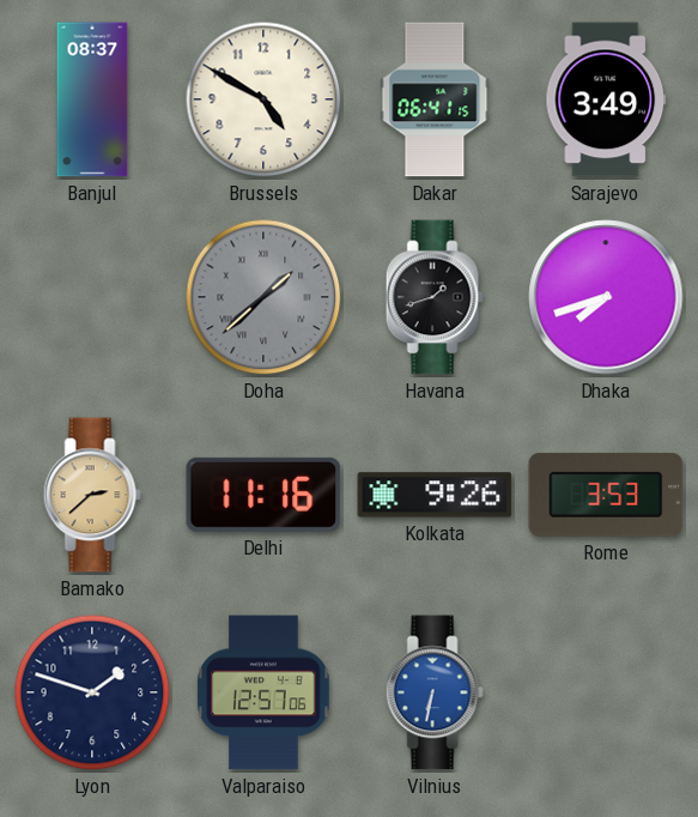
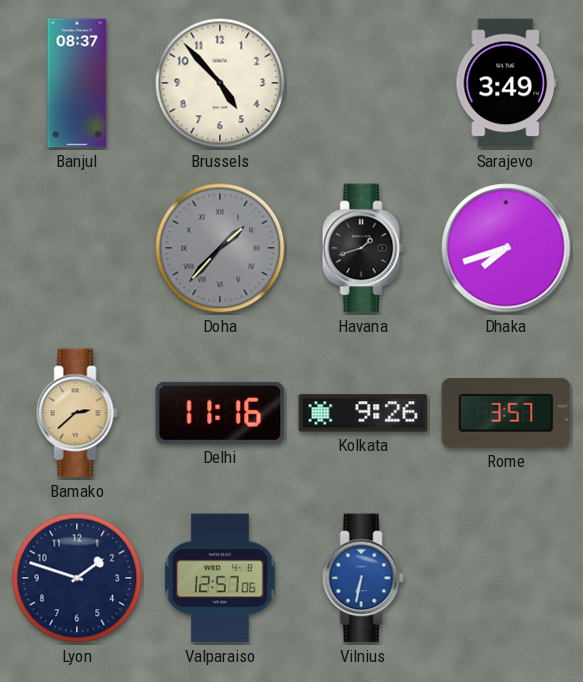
Brussels: 4:50 -> 4:53
Dakar: 06:41 -> none
Doha: 1:38 -> 1:37
Rome: 3:53 -> 3:57
